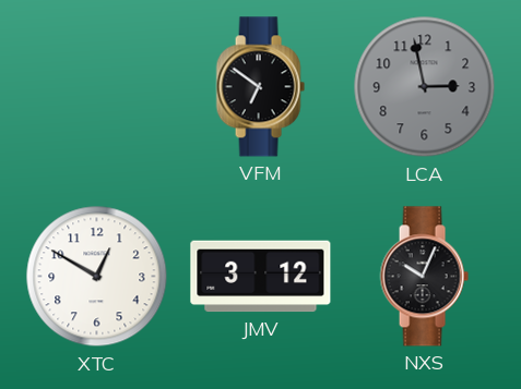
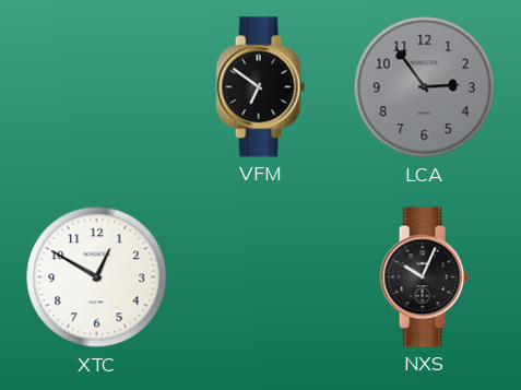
LCA: 2:58 -> 2:54
JMV: 3:12 -> none
